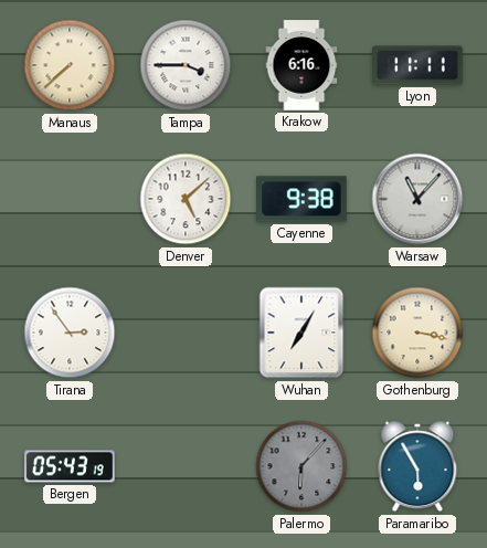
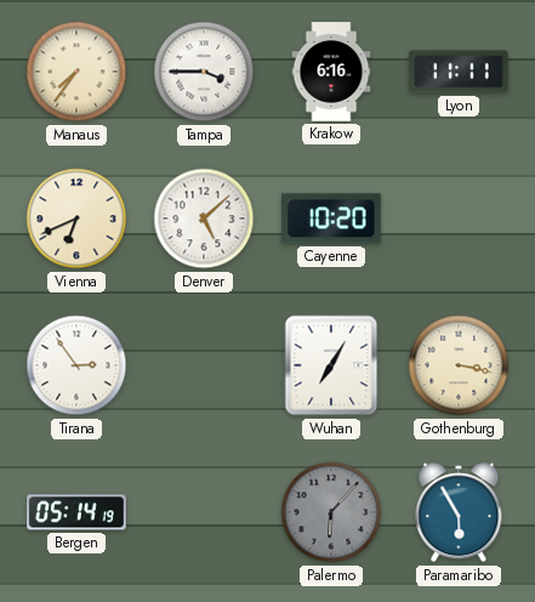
Manaus: 7:38 -> 7:36
Vienna: none -> 6:41
Cayenne: 9:38 -> 10:20
Warsaw: 11:07 -> none
Bergen: 05:43 -> 05:14
